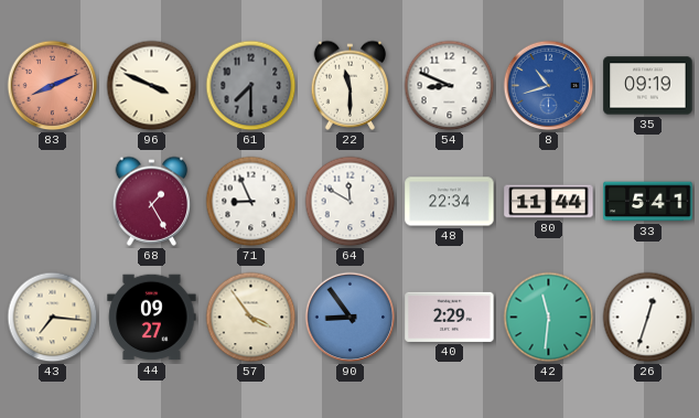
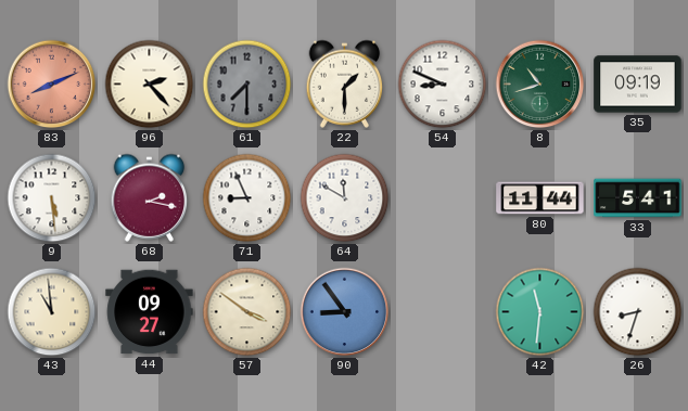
96: 3:49 -> 2:23
22: 11:30 -> 1:30
8 dial: blue -> green
9: none -> 5:29
68: 1:25 -> 2:17
48: 22:34 -> none
43: 7:16 -> 10:59
57: 3:54 -> 3:51
40: 2:29 -> none
26: 12:33 -> 8:33
